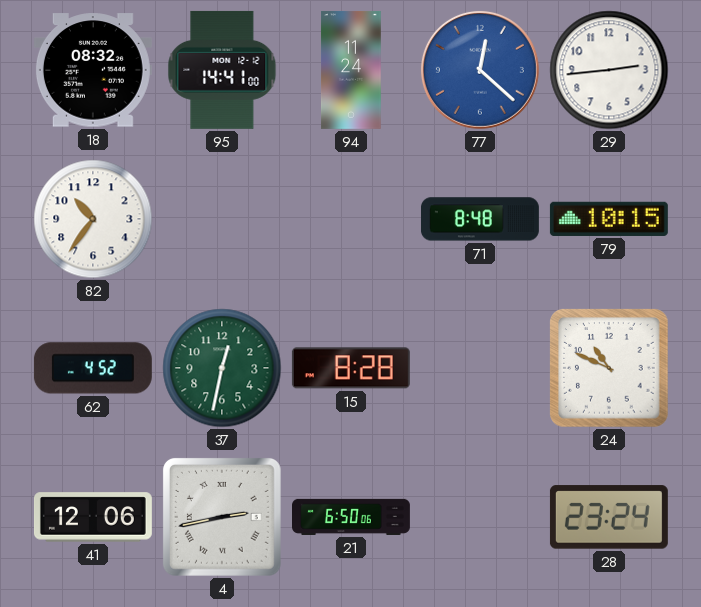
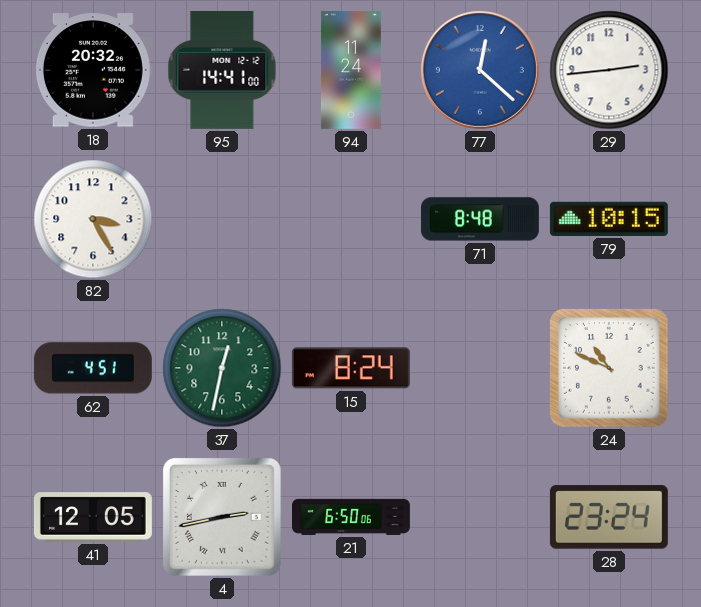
18: 08:32 -> 20:32
82: 10:36 -> 3:25
62: 4:52 -> 4:51
15: 8:28 -> 8:24
41: 12:06 -> 12:05
